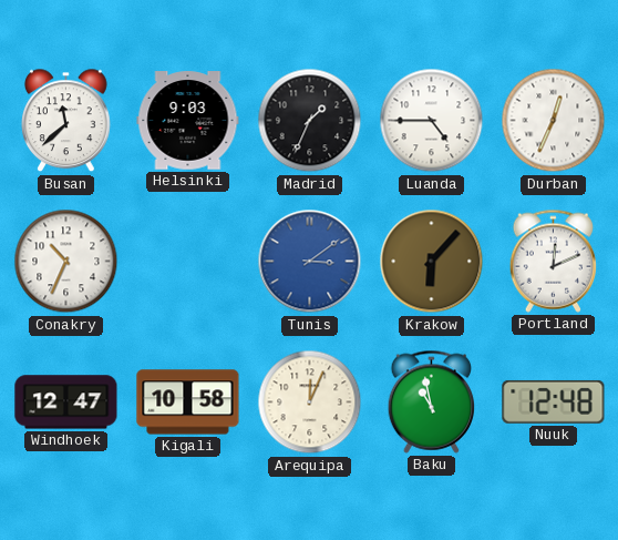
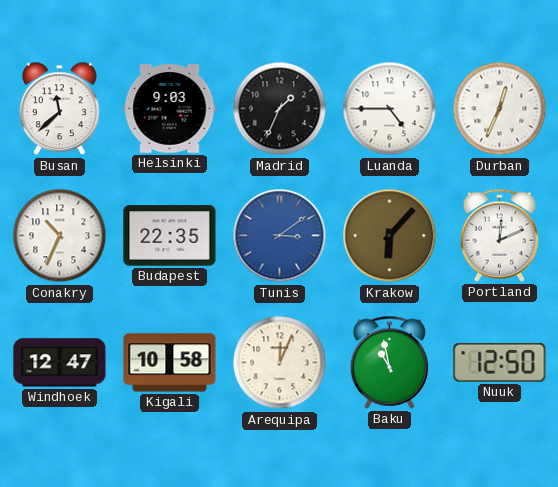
Budapest: none -> 22:35
Nuuk: 12:48 -> 12:50
